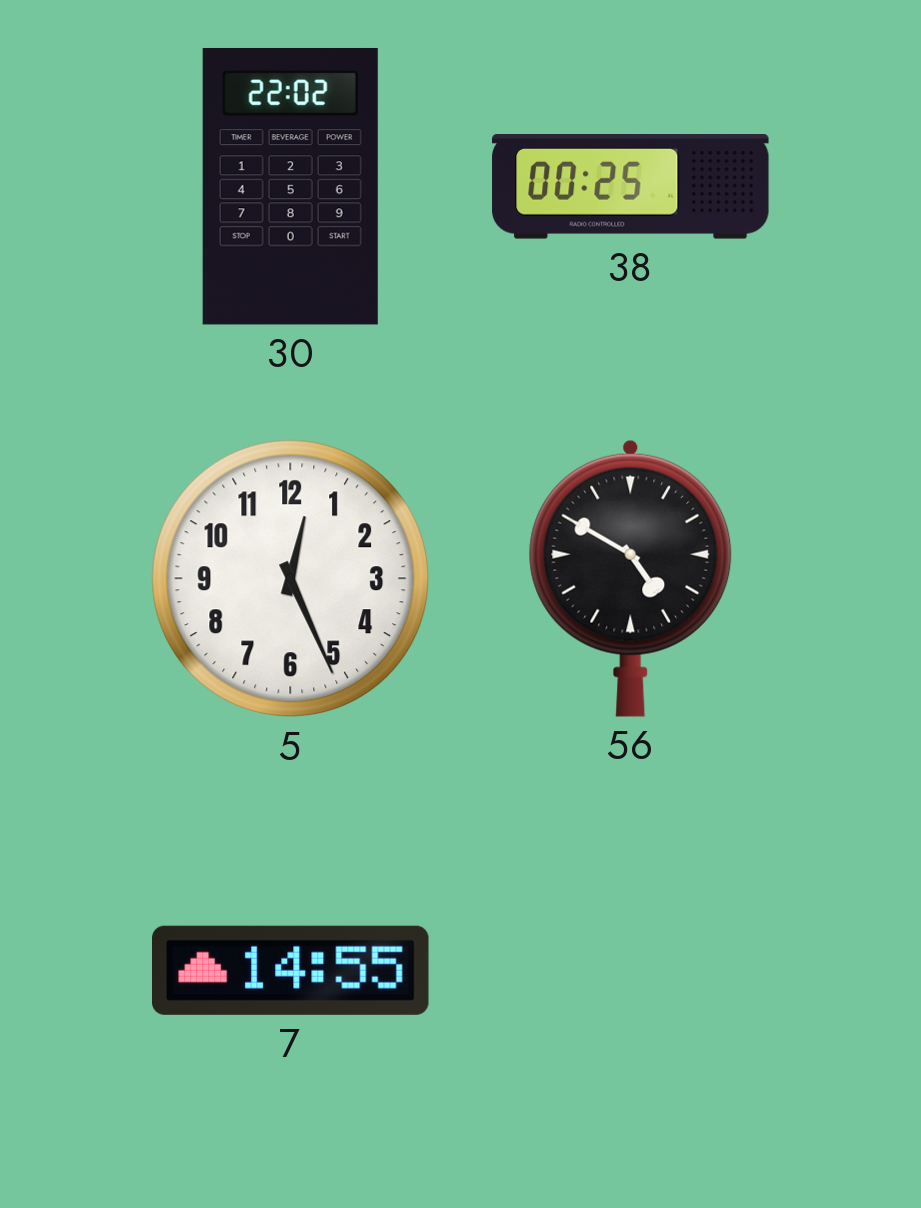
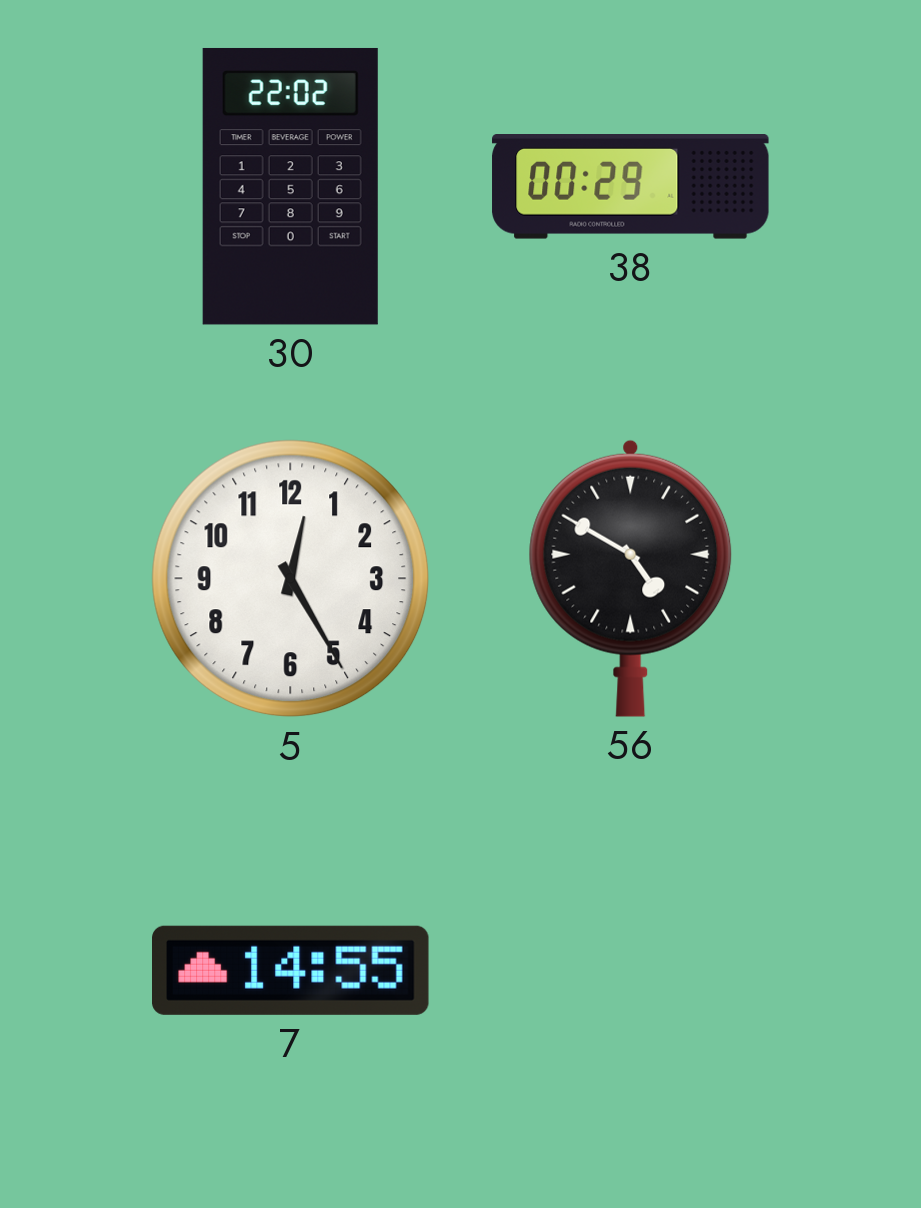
38: 00:25 -> 00:29
5: 12:26 -> 12:25
